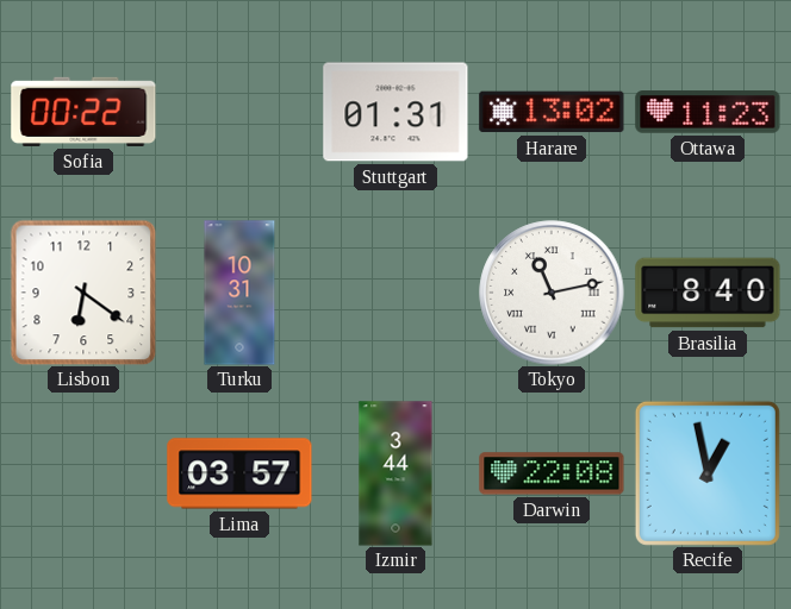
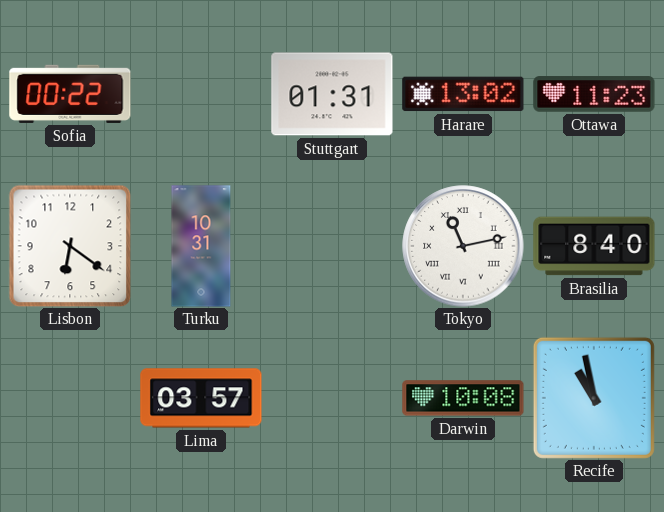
Izmir: 3:44 -> none
Darwin: 22:08 -> 10:08
Recife: 12:58 -> 10:58
